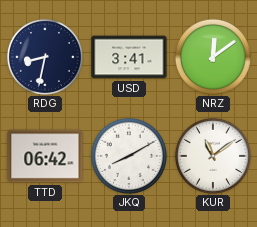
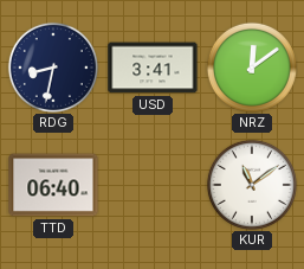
TTD: 06:42 -> 06:40
JKQ: 8:10 -> none
